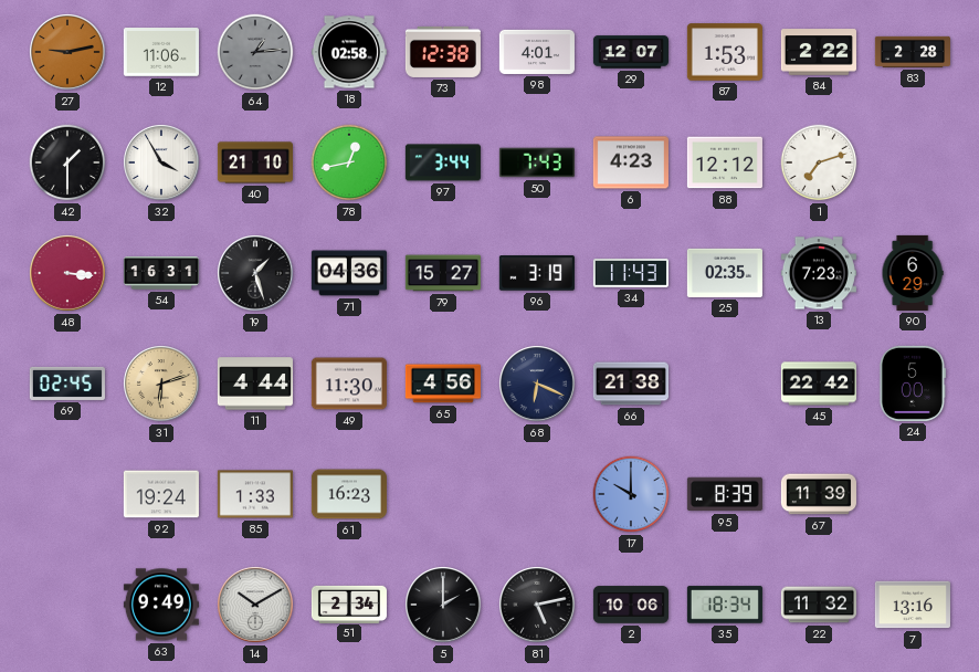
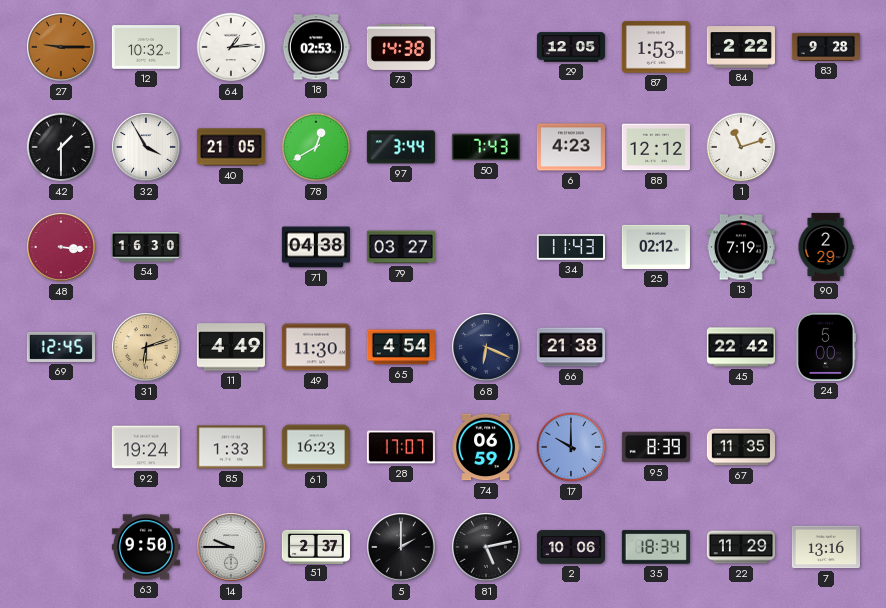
27: 9:13 -> 9:15
12: 11:06 -> 10:32
64 dial: grey -> white
18: 02:58 -> 02:53
73: 12:38 -> 14:38
98: 4:01 -> none
29: 12:07 -> 12:05
83: 2:28 -> 9:28
40: 21:10 -> 21:05
78: 12:43 -> 12:40
1: 7:12 -> 11:12
54: 16:31 -> 16:30
19: 1:27 -> none
71: 04:36 -> 04:38
79: 15:27 -> 03:27
96: 3:19 -> none
25: 02:35 -> 02:12
13: 7:23 -> 7:19
90: 6:29 -> 2:29
69: 02:45 -> 12:45
11: 4:44 -> 4:49
65: 4:56 -> 4:54
28: none -> 17:07
74: none -> 06:59
67: 11:39 -> 11:35
63: 9:49 -> 9:50
14: 10:10 -> 9:45
51: 2:34 -> 2:37
22: 11:32 -> 11:29
